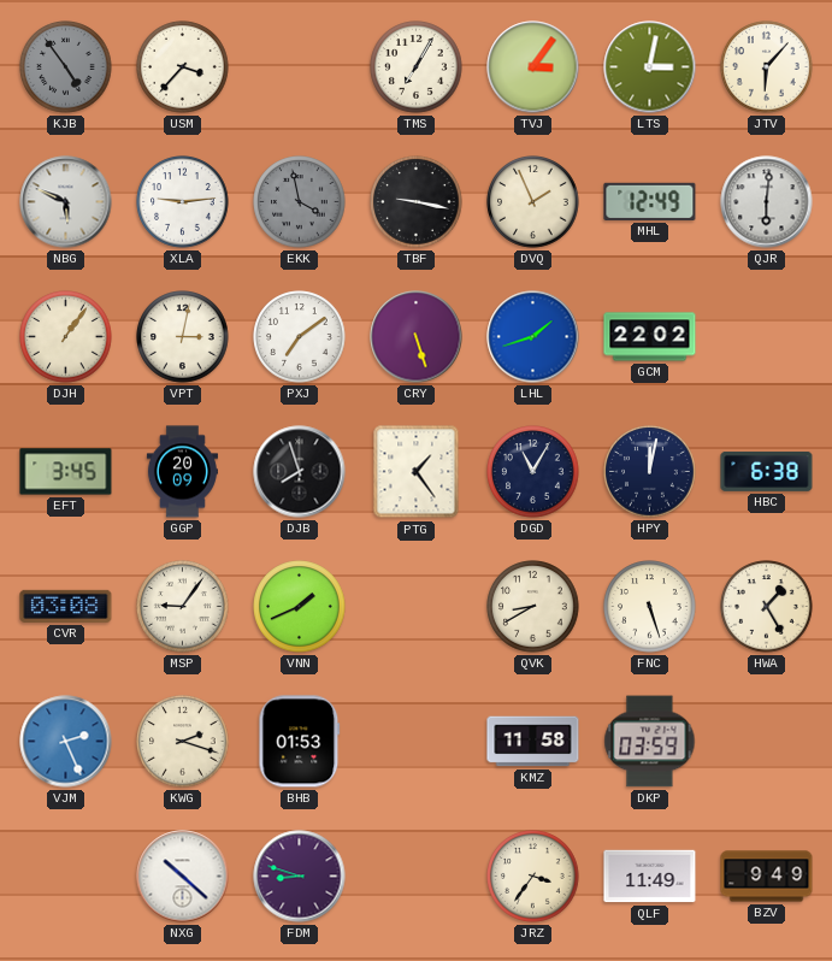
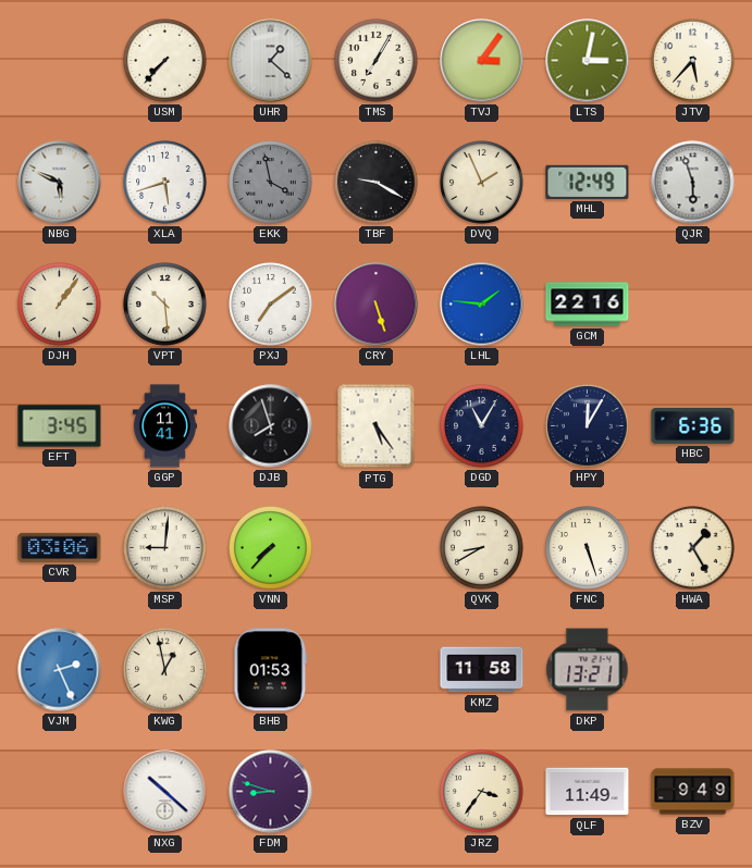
KJB: 4:54 -> none
USM: 3:37 -> 7:37
UHR: none -> 1:22
JTV: 6:07 -> 5:37
XLA: 9:14 -> 5:42
TBF: 9:17 -> 9:20
QJR: 6:01 -> 5:57
VPT: 3:02 -> 10:29
LHL: 1:42 -> 1:46
GCM: 22:02 -> 22:16
GGP: 20:09 -> 11:41
PTG: 1:24 -> 5:24
HPY: 12:02 -> 12:05
HBC: 6:38 -> 6:36
CVR: 03:08 -> 03:06
MSP: 9:06 -> 9:01
VNN: 1:41 -> 7:37
KWG: 2:18 -> 12:58
DKP: 03:59 -> 13:21
